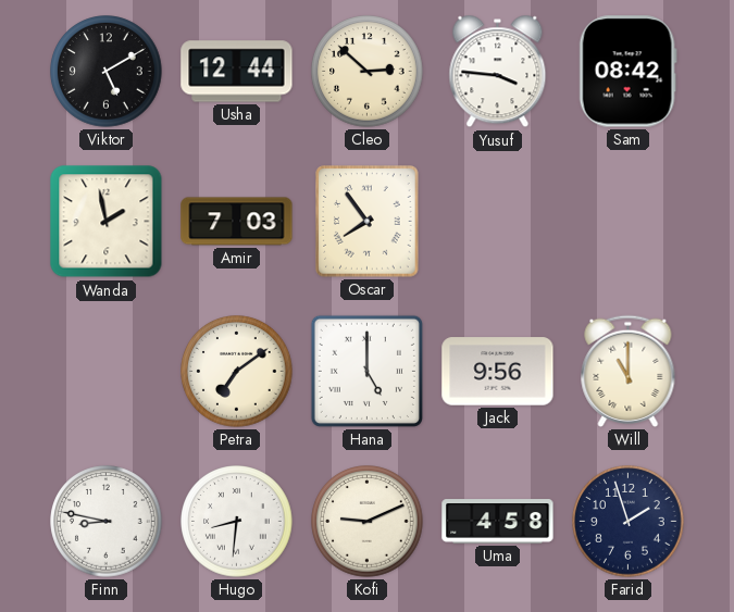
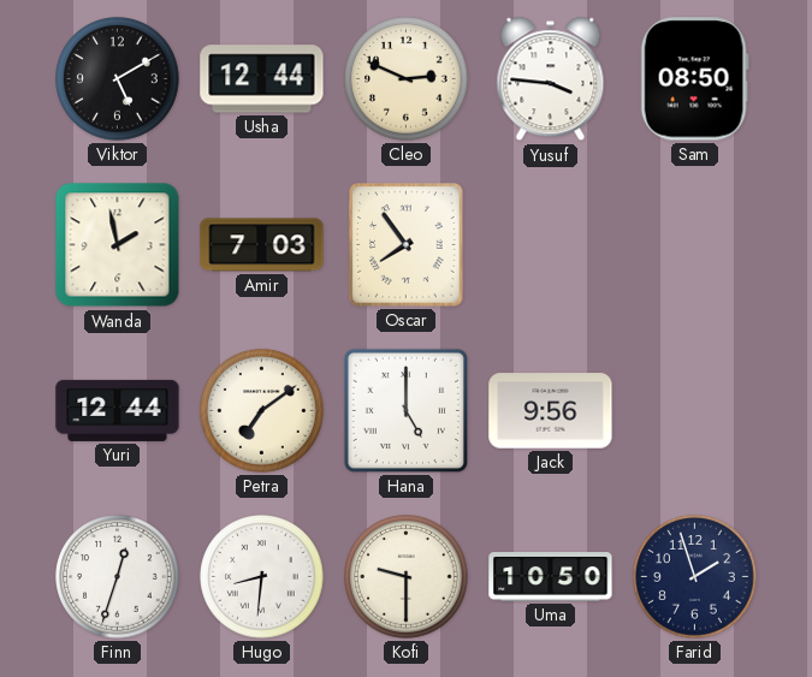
Cleo: 2:52 -> 2:49
Sam: 08:42 -> 08:50
Yuri: none -> 12:44
Will: 11:00 -> none
Finn: 8:47 -> 12:33
Kofi: 9:11 -> 9:30
Uma: 4:58 -> 10:50
